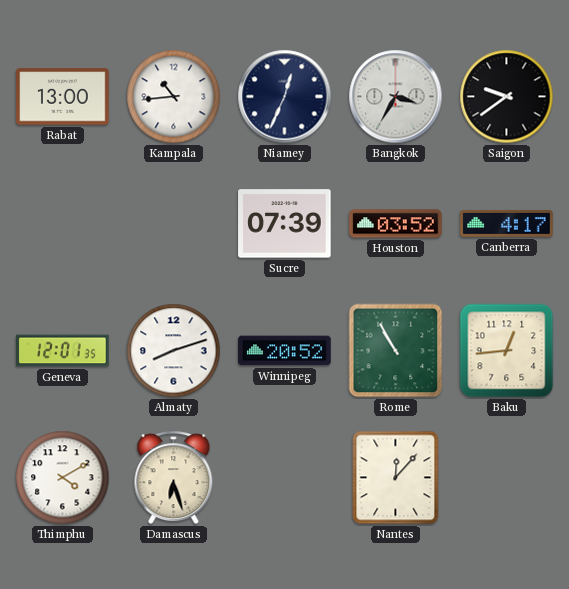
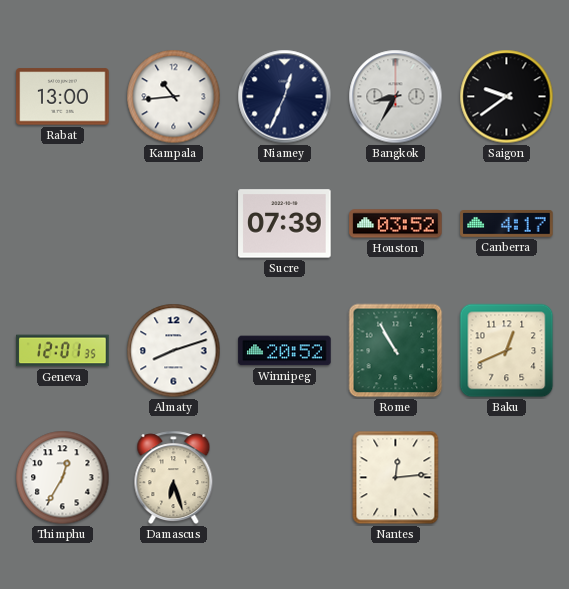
Bangkok: 3:35 -> 8:35
Baku: 12:44 -> 12:41
Thimphu: 4:10 -> 12:35
Nantes: 12:07 -> 12:14
